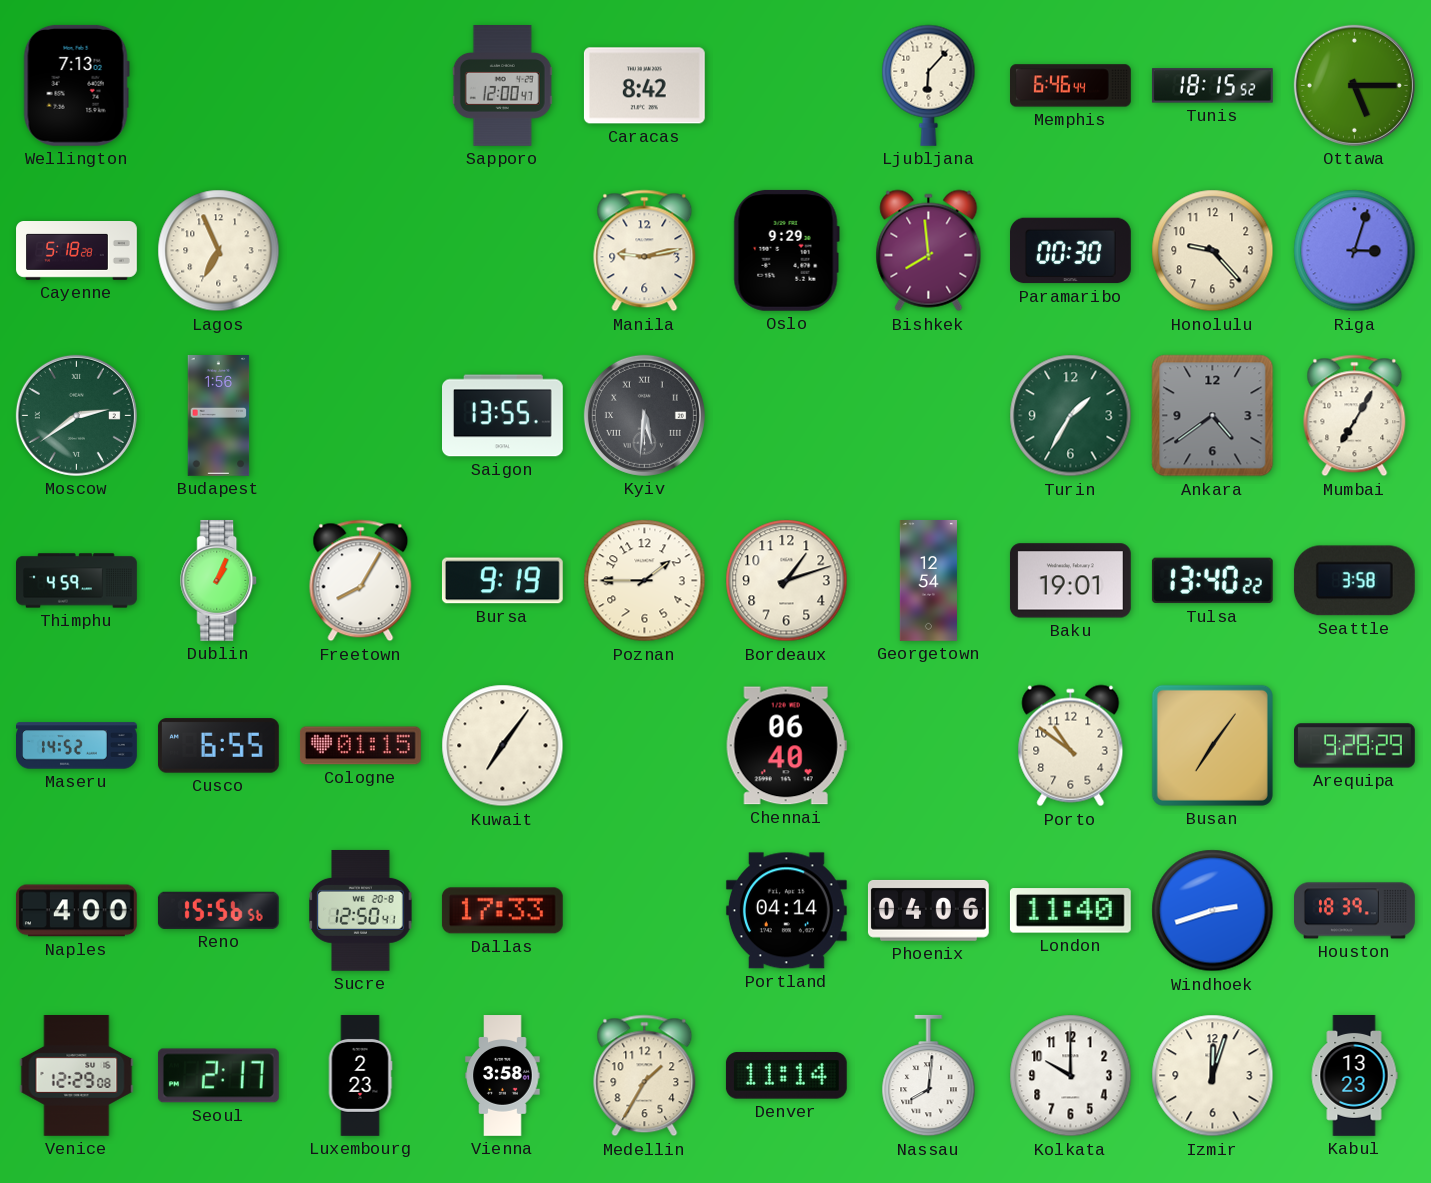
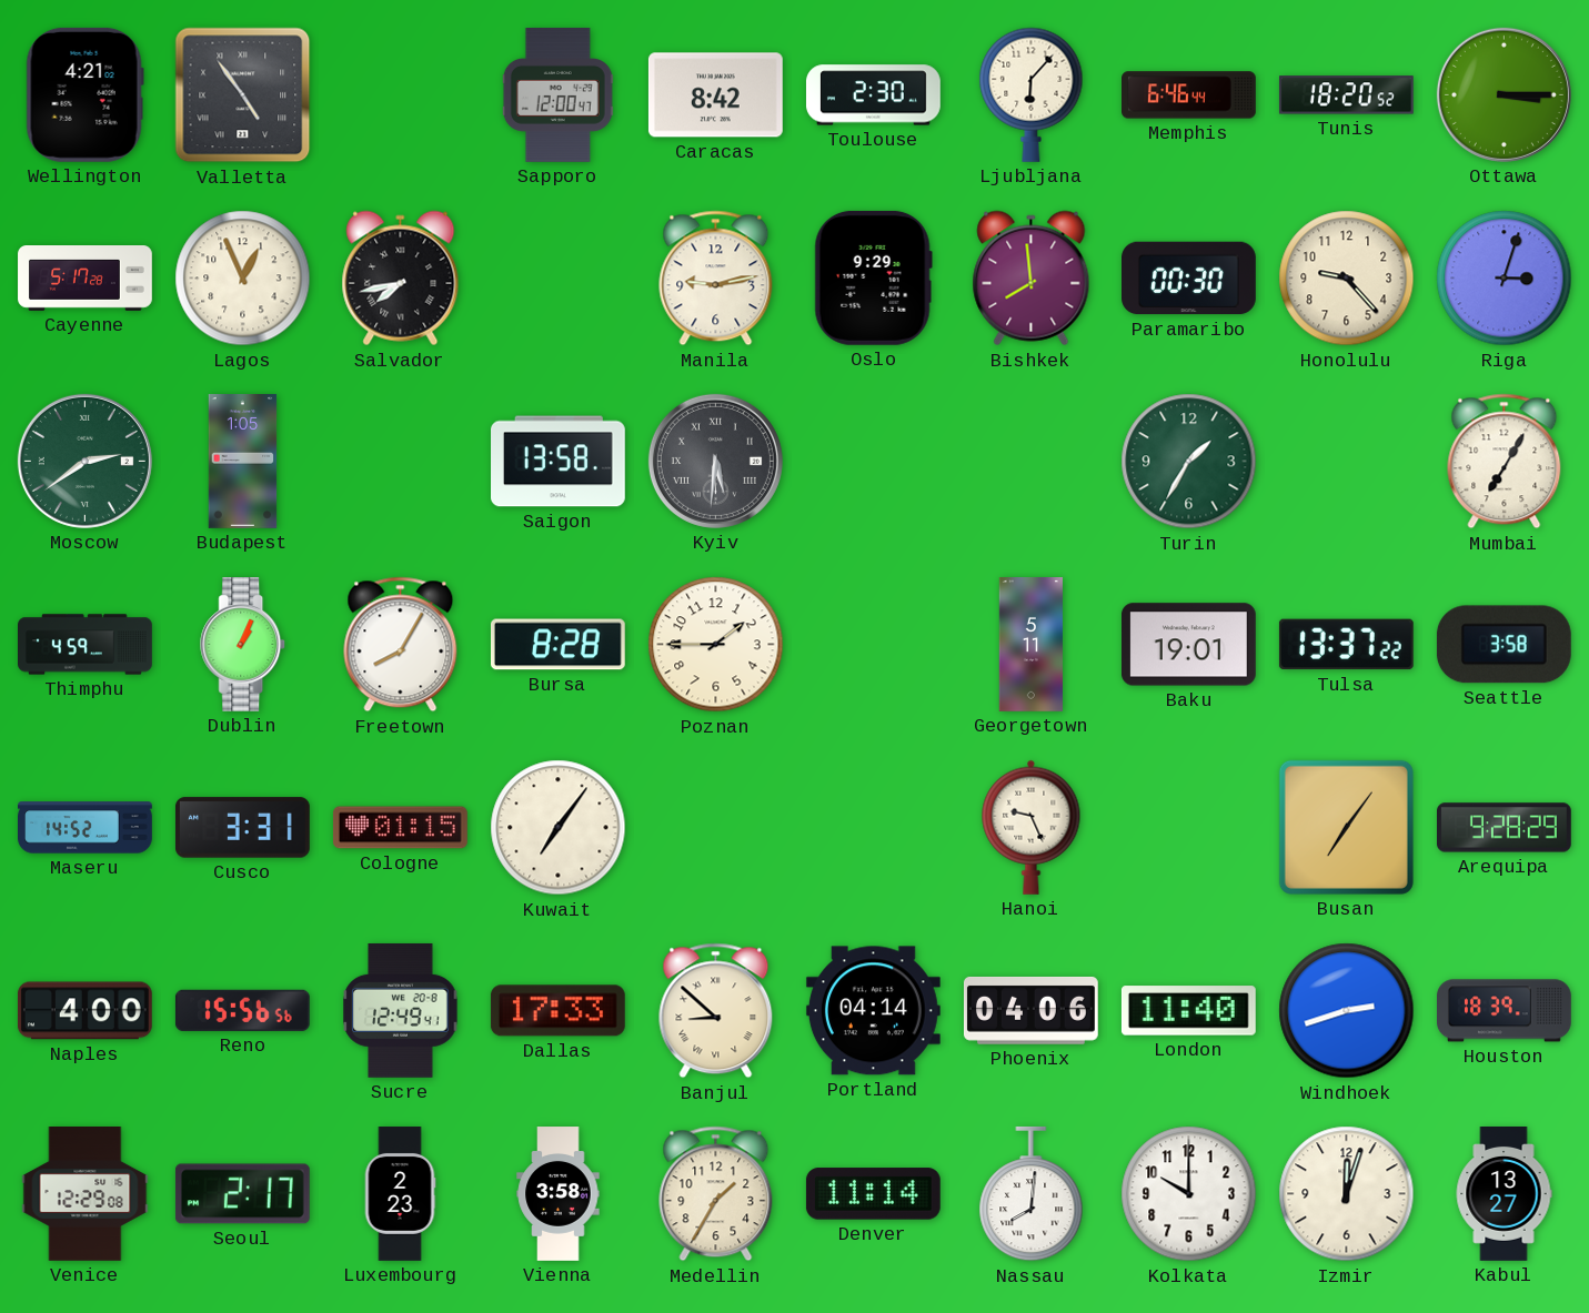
Wellington: 7:13 -> 4:21
Valletta: none -> 4:54
Toulouse: none -> 2:30
Tunis: 18:15 -> 18:20
Ottawa: 5:15 -> 3:15
Cayenne: 5:18 -> 5:17
Lagos: 6:56 -> 12:56
Salvador: none -> 7:43
Budapest: 1:56 -> 1:05
Saigon: 13:55 -> 13:58
Ankara: 4:39 -> none
Bursa: 9:19 -> 8:28
Bordeaux: 1:12 -> none
Georgetown: 12:54 -> 5:11
Tulsa: 13:40 -> 13:37
Cusco: 6:55 -> 3:31
Chennai: 06:40 -> none
Hanoi: none -> 9:26
Porto: 10:51 -> none
Sucre: 12:50 -> 12:49
Banjul: none -> 8:52
Kabul: 13:23 -> 13:27
